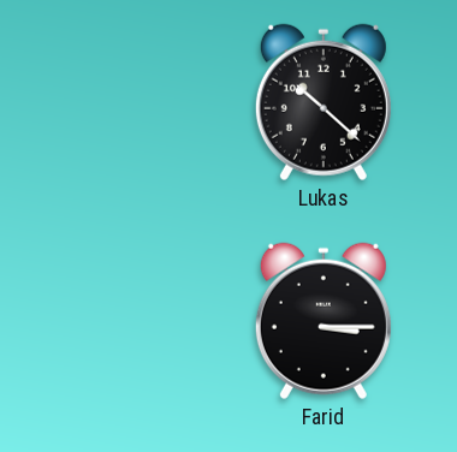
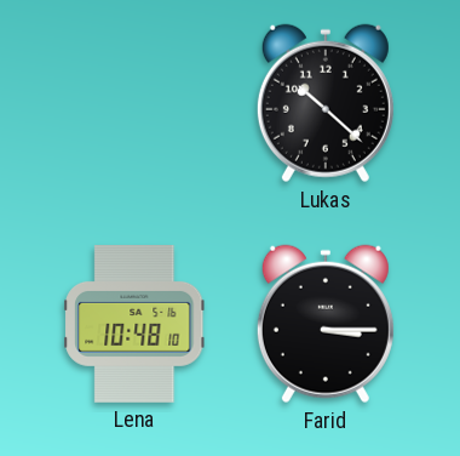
Lena: none -> 10:48
